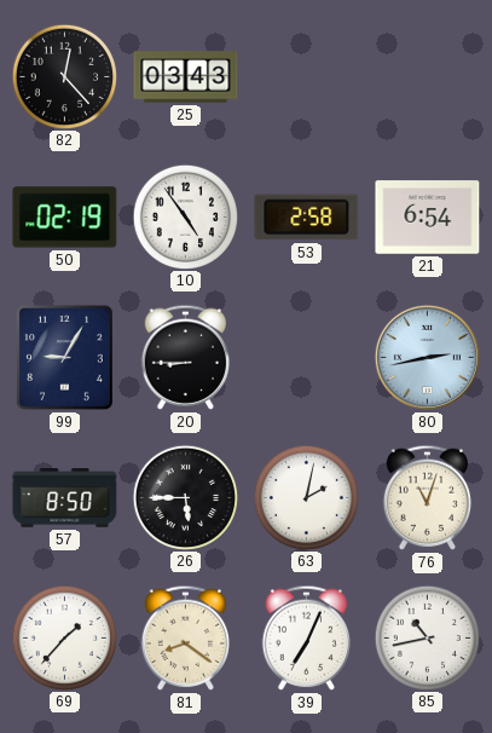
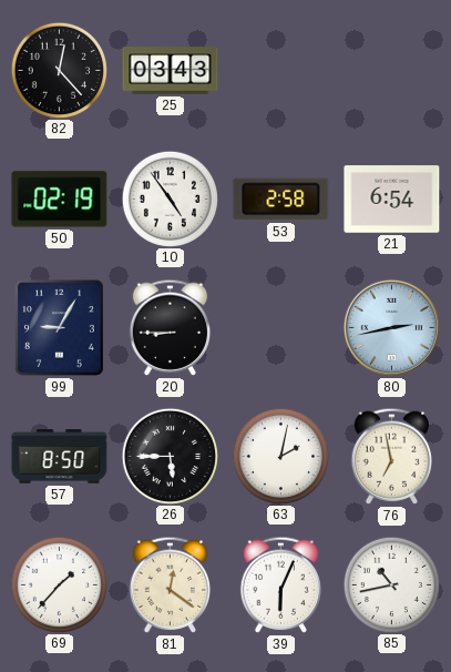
76: 11:03 -> 6:58
81: 8:21 -> 12:21
39: 7:04 -> 6:04
